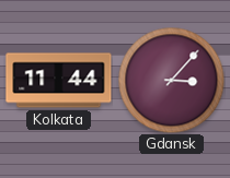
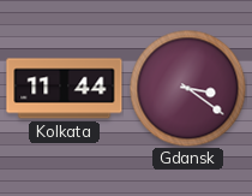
Gdansk: 3:07 -> 3:21
